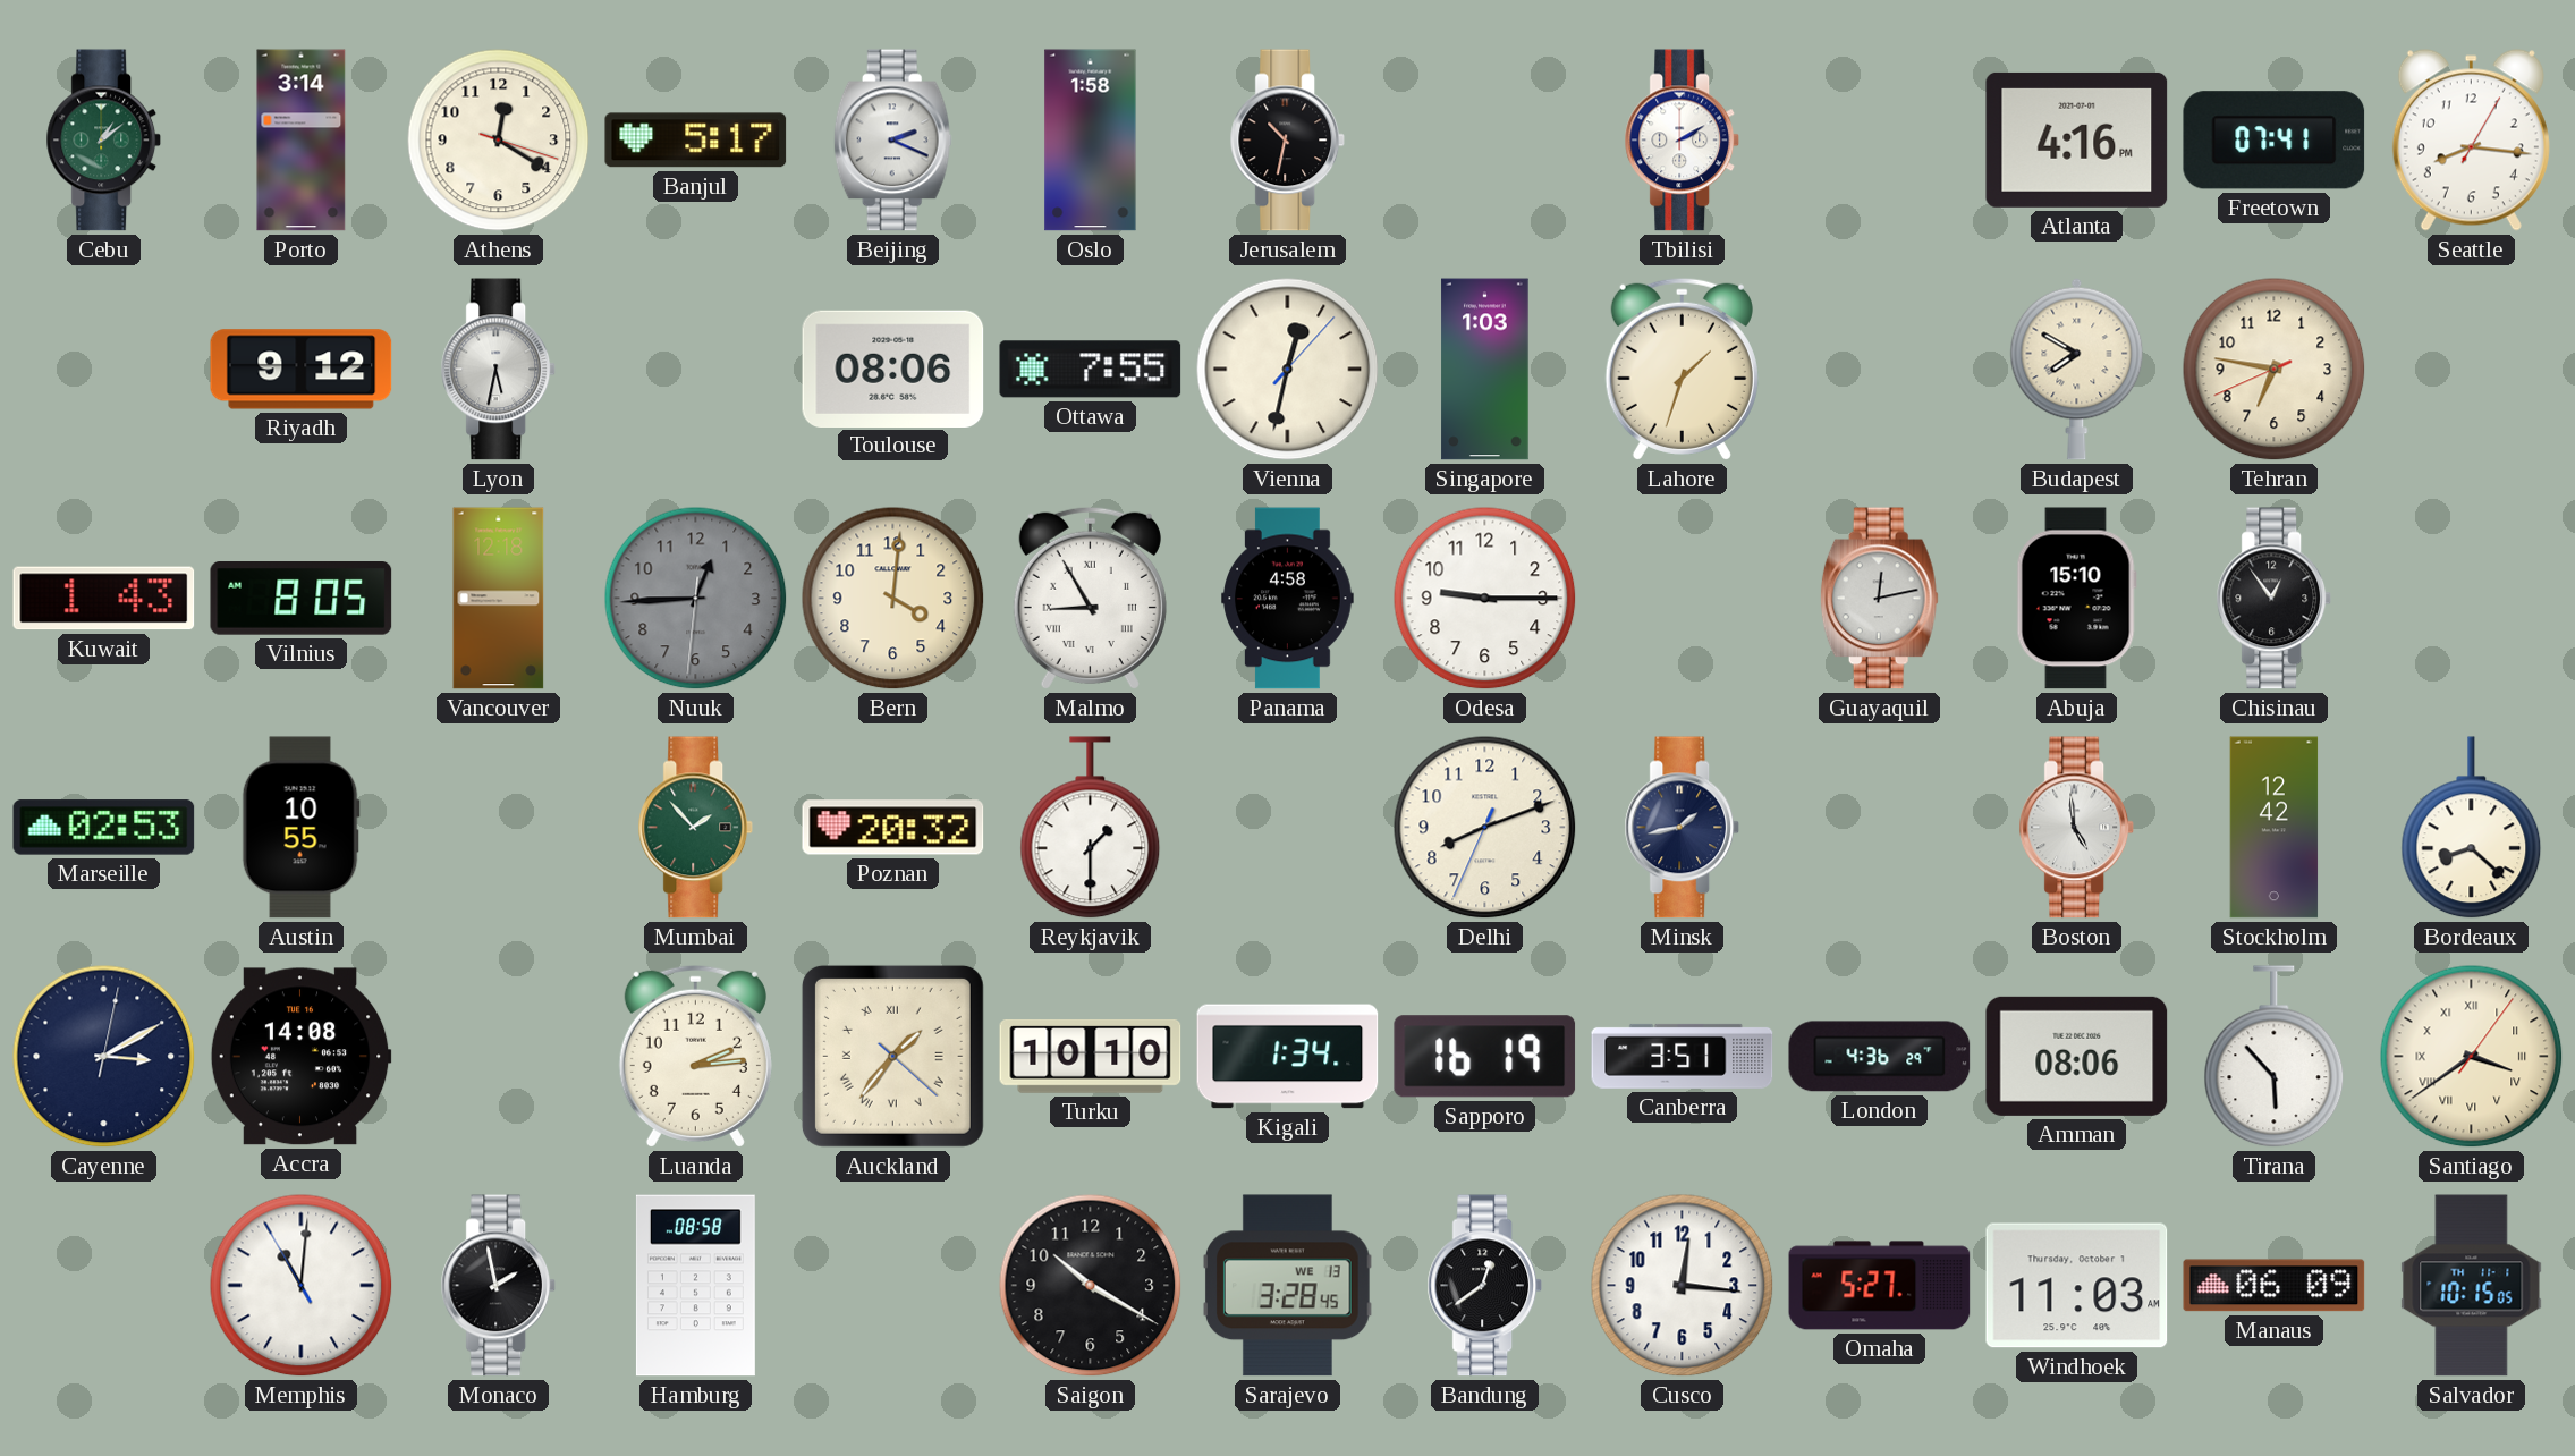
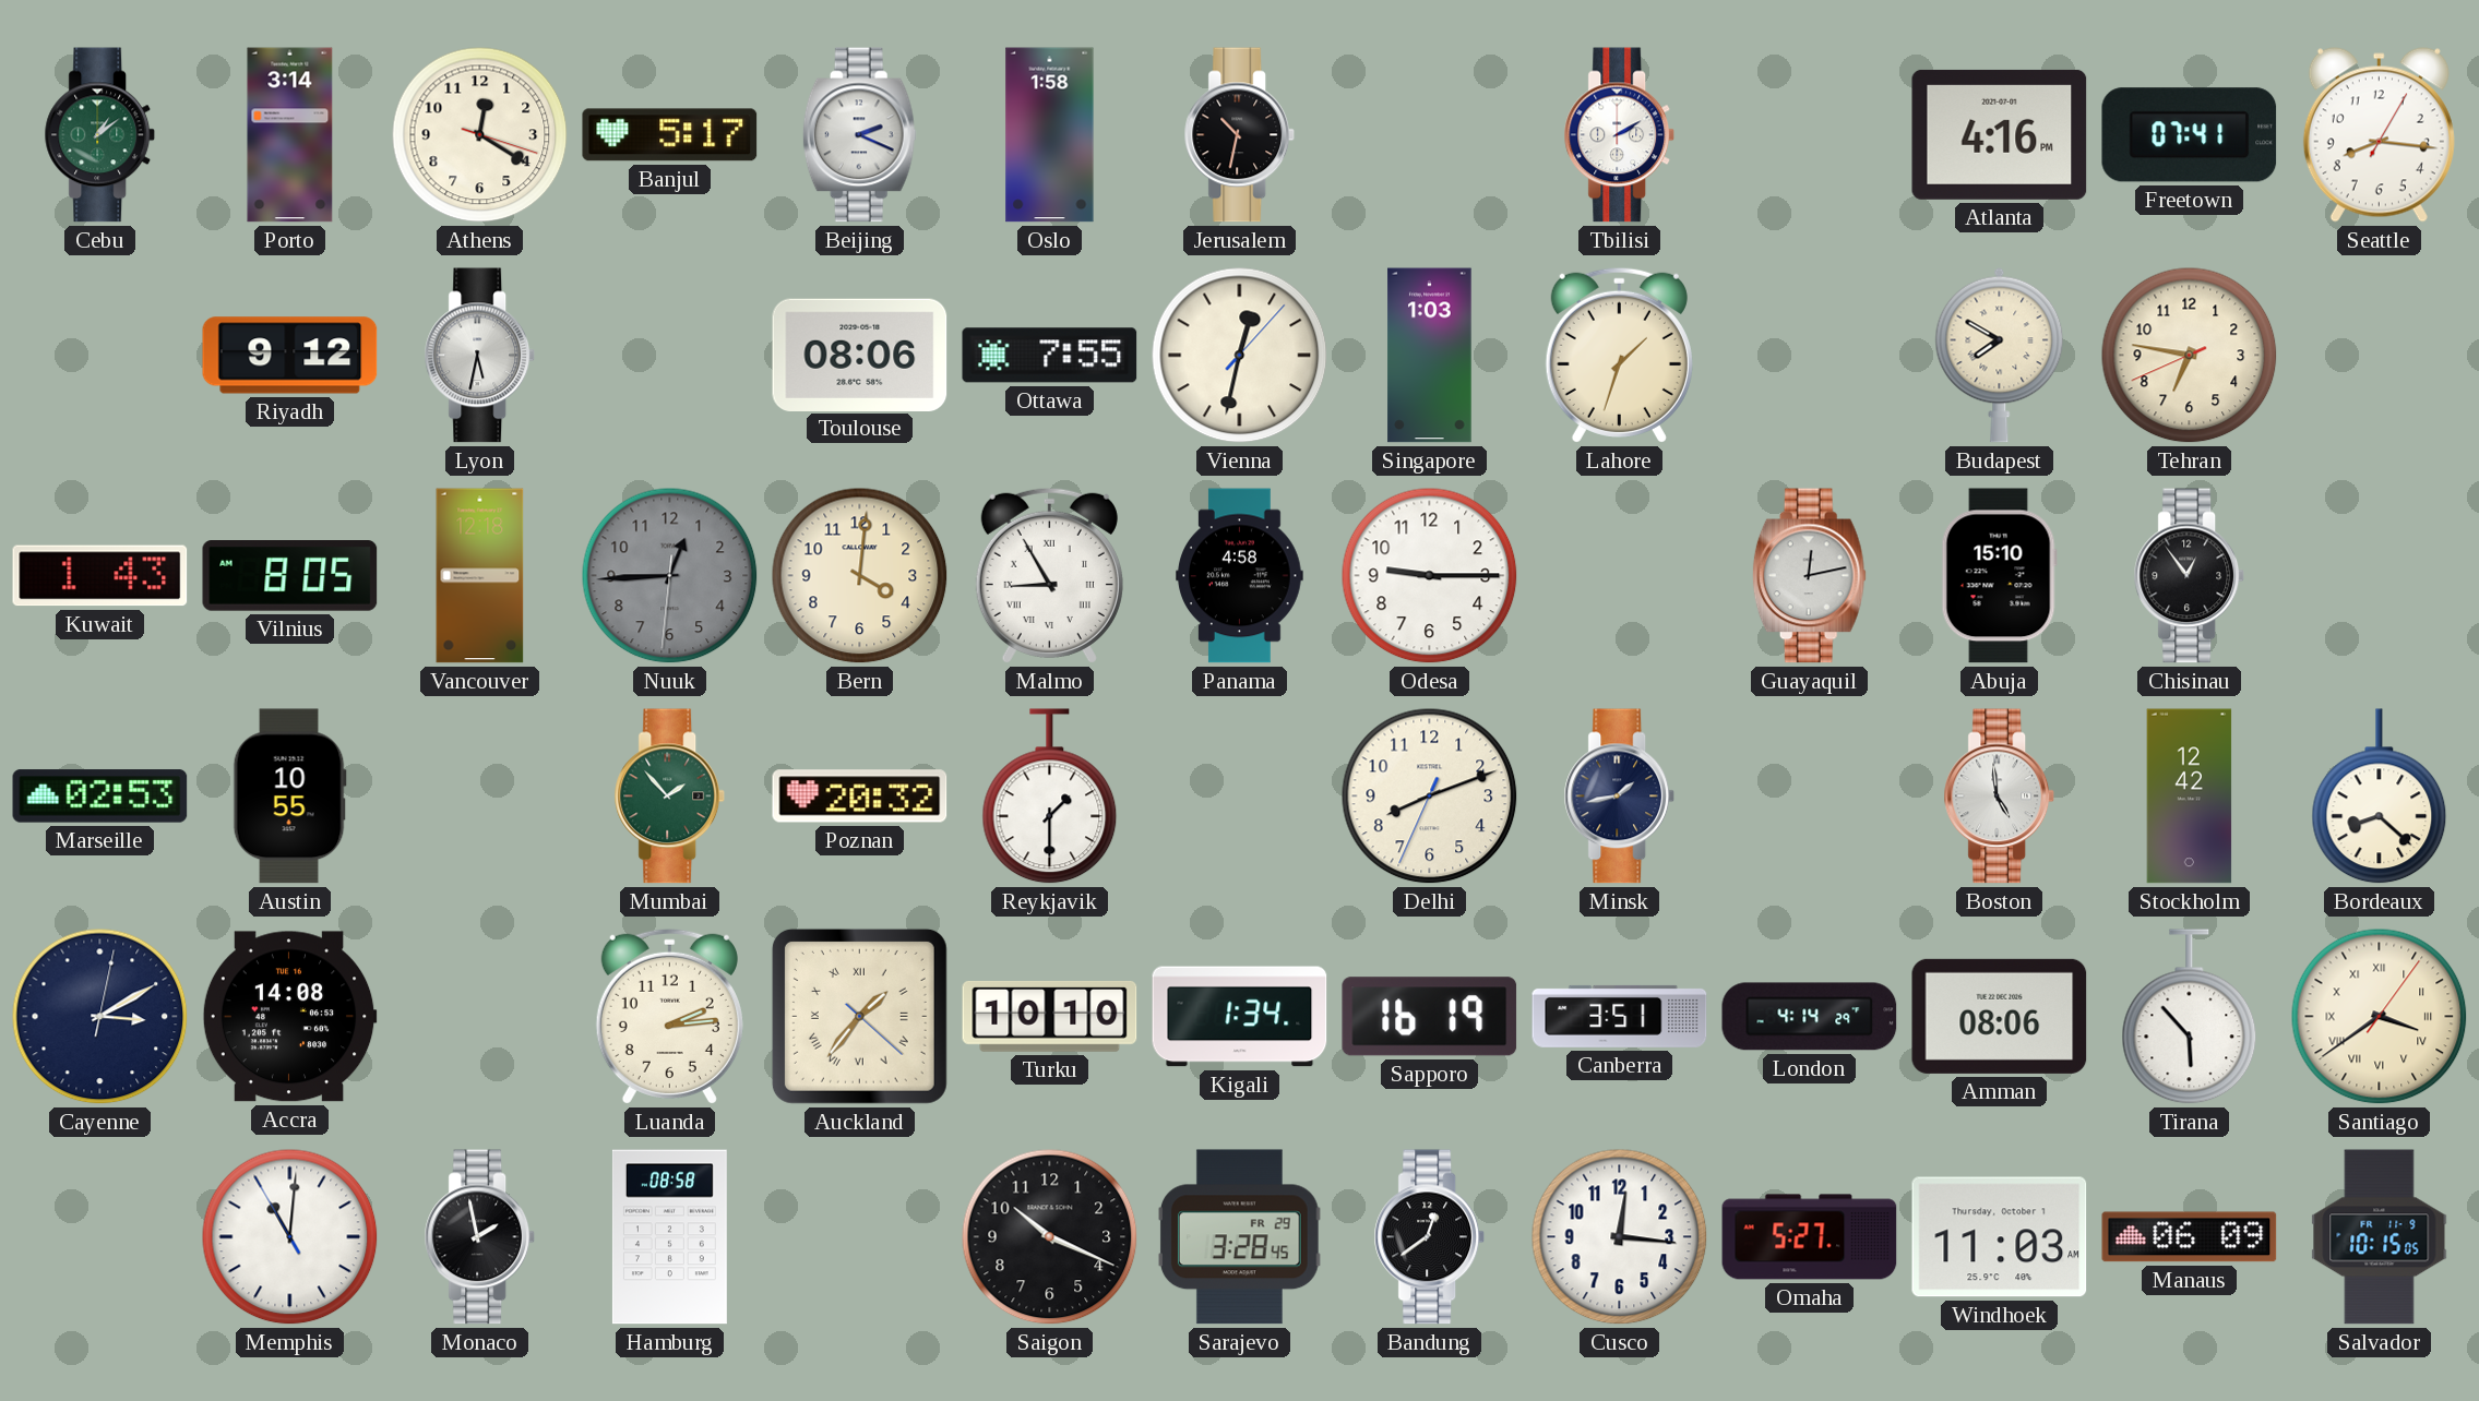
London: 4:36 -> 4:14
Saigon: 10:20 -> 10:19
Sarajevo date: WE 13 -> FR 29
Salvador date: TH 11-1 -> FR 11-9
